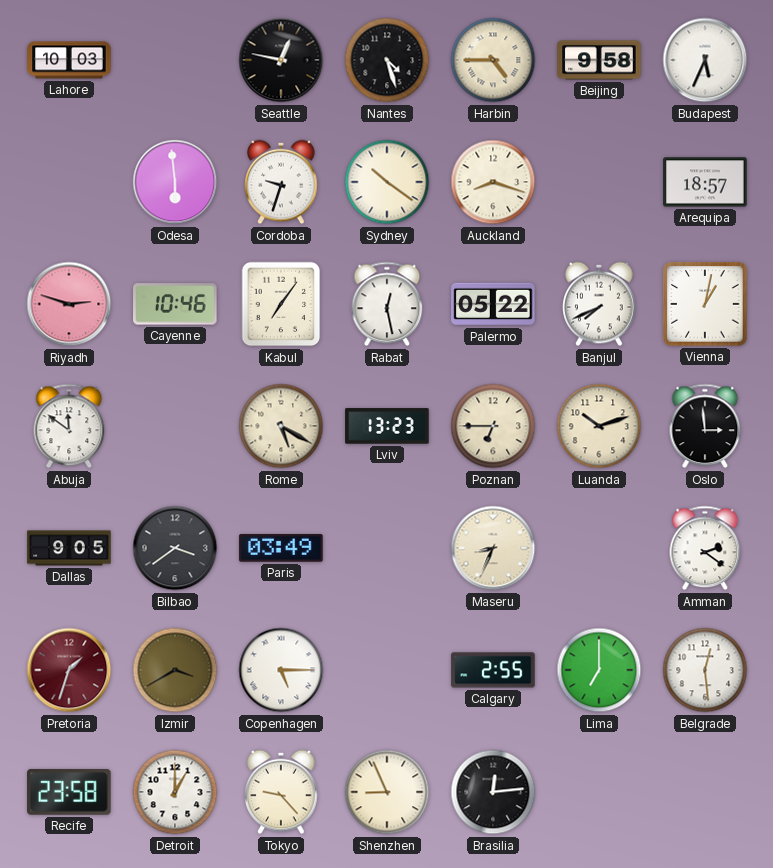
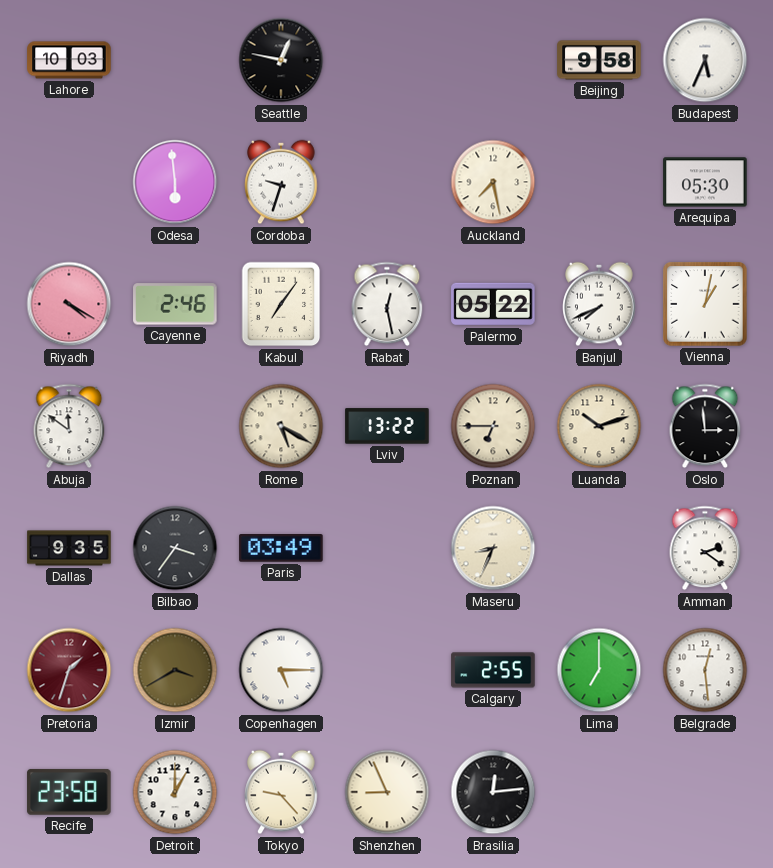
Nantes: 4:27 -> none
Harbin: 4:45 -> none
Sydney: 10:21 -> none
Auckland: 8:18 -> 7:28
Arequipa: 18:57 -> 05:30
Riyadh: 2:48 -> 4:20
Cayenne: 10:46 -> 2:46
Lviv: 13:23 -> 13:22
Dallas: 9:05 -> 9:35
Bilbao: 3:39 -> 3:36
